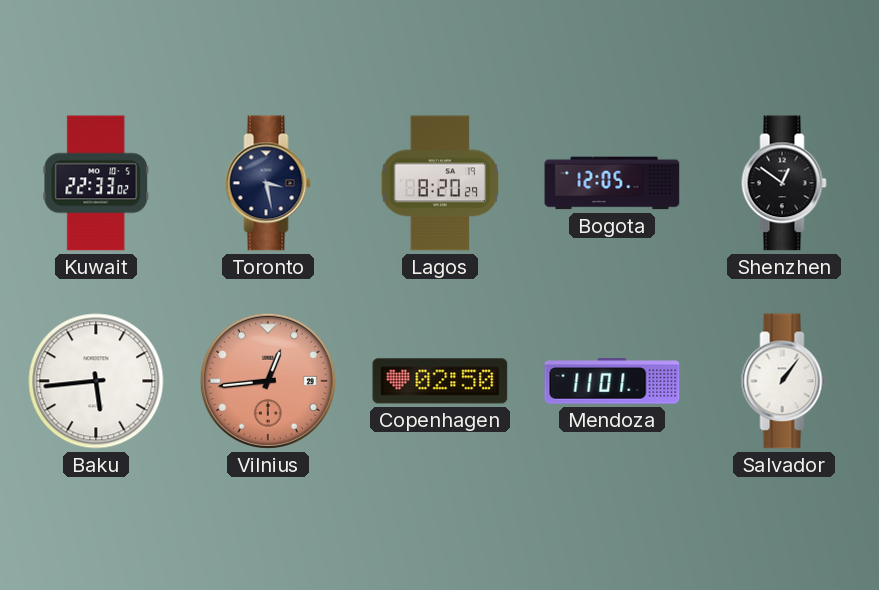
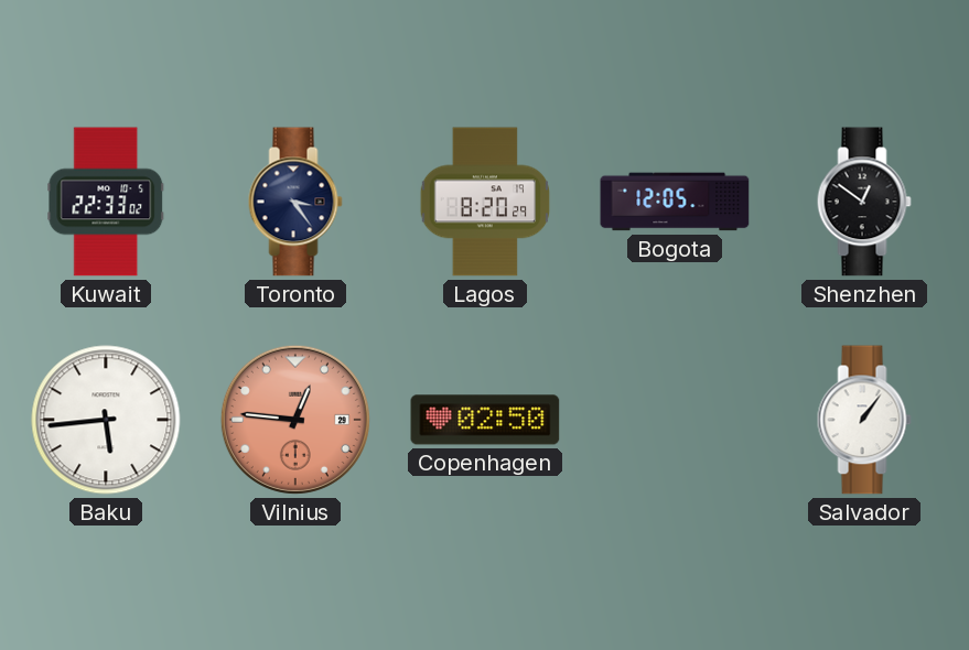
Toronto: 3:28 -> 3:24
Vilnius: 12:44 -> 12:46
Mendoza: 11:01 -> none
